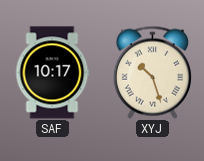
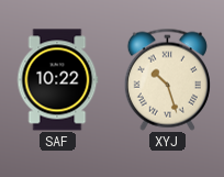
SAF: 10:17 -> 10:22
